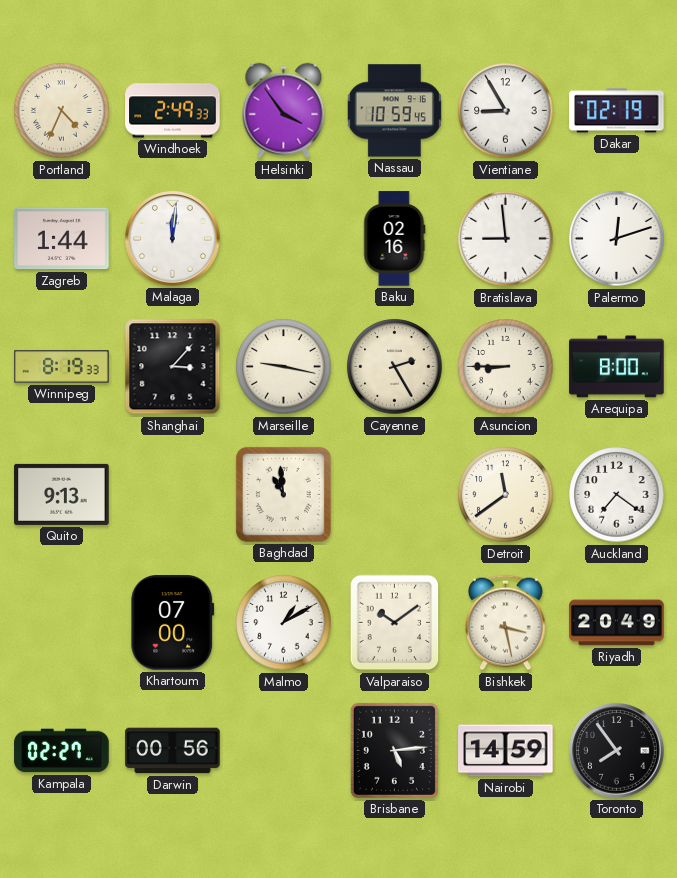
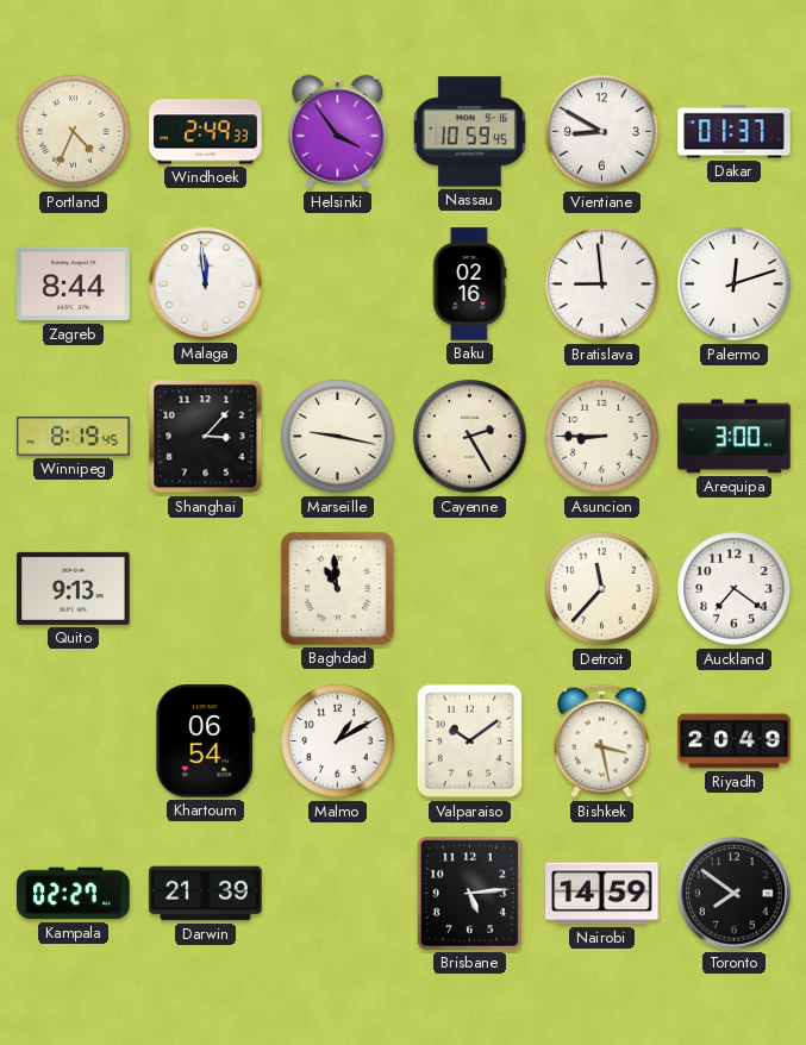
Vientiane: 8:55 -> 8:50
Dakar: 02:19 -> 01:37
Zagreb: 1:44 -> 8:44
Malaga: 12:01 -> 11:59
Winnipeg: 8:19:33 -> 8:19:45
Arequipa: 8:00 -> 3:00
Detroit: 11:39 -> 11:37
Khartoum: 07:00 -> 06:54
Darwin: 00:56 -> 21:39
Toronto: 7:54 -> 7:51
